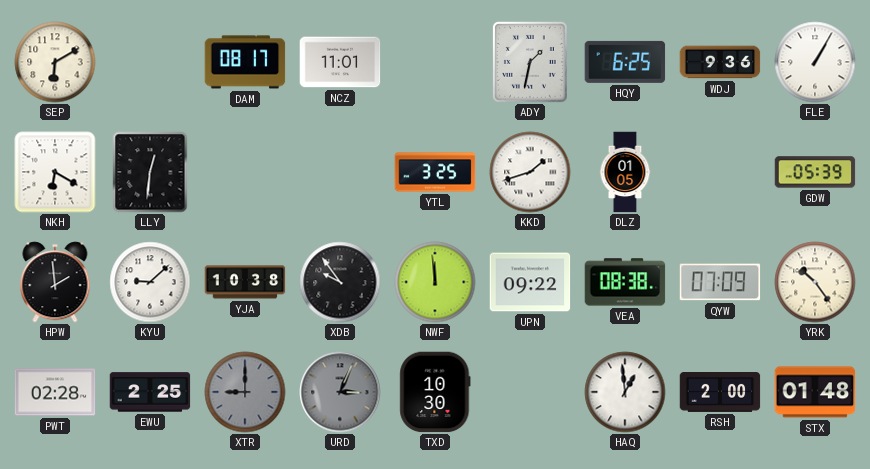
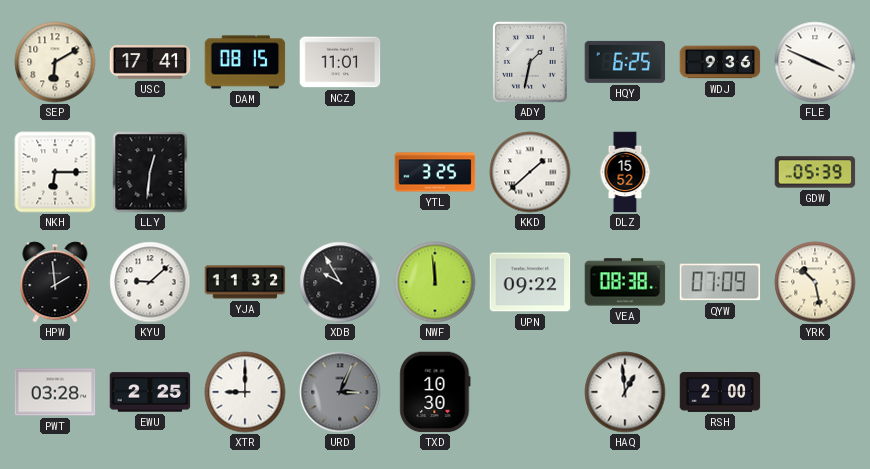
USC: none -> 17:41
DAM: 08:17 -> 08:15
FLE: 1:05 -> 3:49
NKH: 6:20 -> 6:15
KKD: 1:42 -> 1:38
DLZ: 01:05 -> 15:52
YJA: 10:38 -> 11:32
XDB: 9:54 -> 9:55
YRK: 10:24 -> 10:28
PWT: 02:28 -> 03:28
XTR dial: grey -> white
STX: 01:48 -> none
